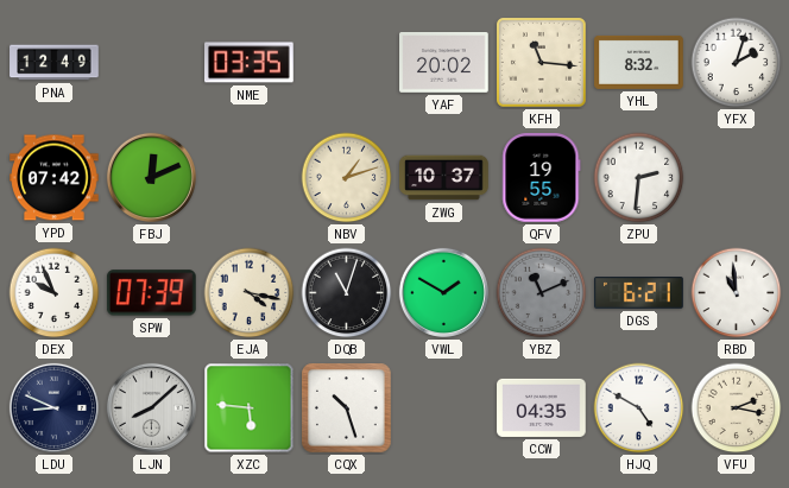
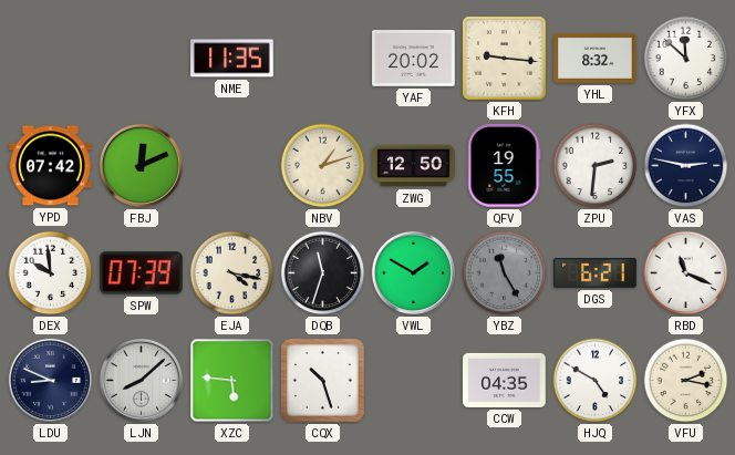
PNA: 12:49 -> none
NME: 03:35 -> 11:35
KFH: 11:16 -> 9:16
YFX: 2:03 -> 11:52
ZWG: 10:37 -> 12:50
VAS: none -> 2:47
DEX: 9:56 -> 9:59
DQB: 11:03 -> 11:33
YBZ: 11:11 -> 11:25
RBD: 10:59 -> 11:19
